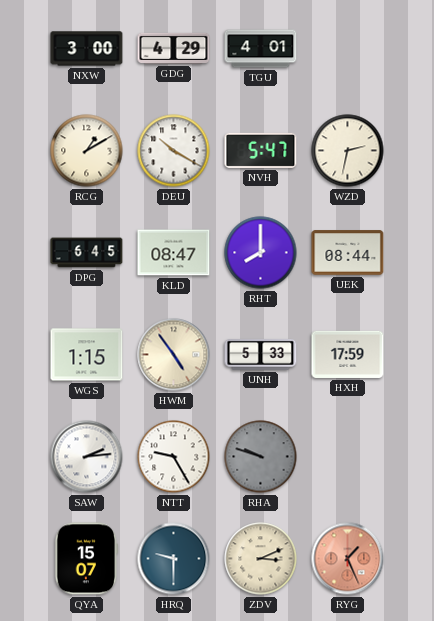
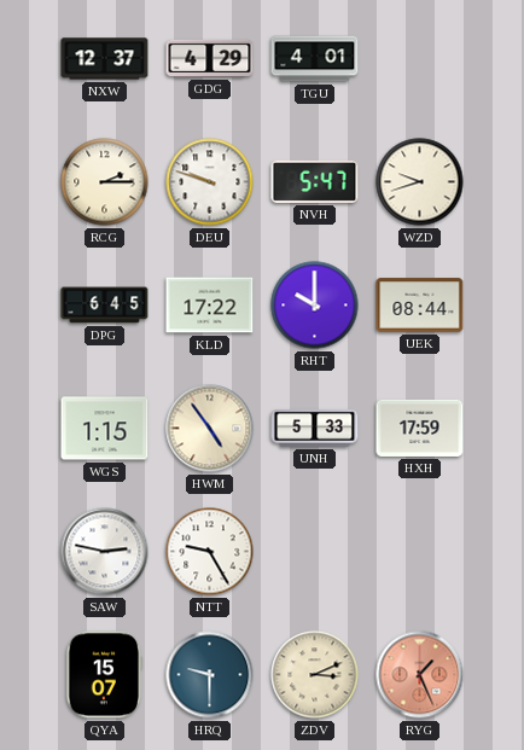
NXW: 3:00 -> 12:37
RCG: 1:10 -> 2:15
DEU: 10:20 -> 9:48
WZD: 2:32 -> 9:42
KLD: 08:47 -> 17:22
RHT: 8:00 -> 10:00
SAW: 2:14 -> 2:47
RHA: 9:48 -> none
